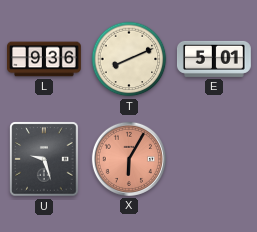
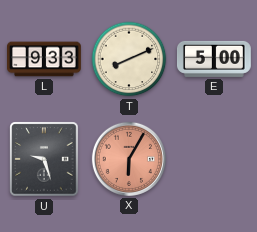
L: 9:36 -> 9:33
E: 5:01 -> 5:00
